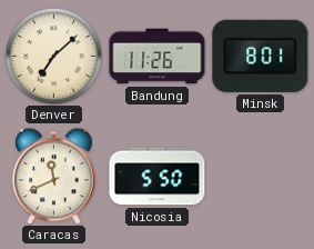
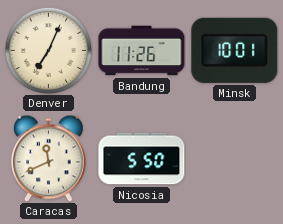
Denver: 7:08 -> 7:04
Minsk: 8:01 -> 10:01
